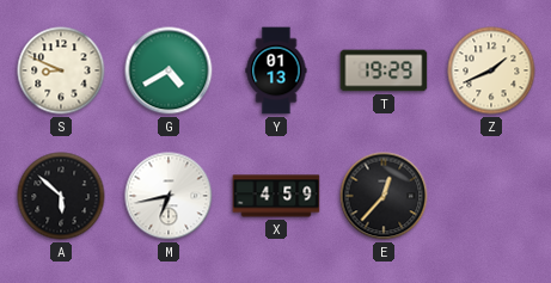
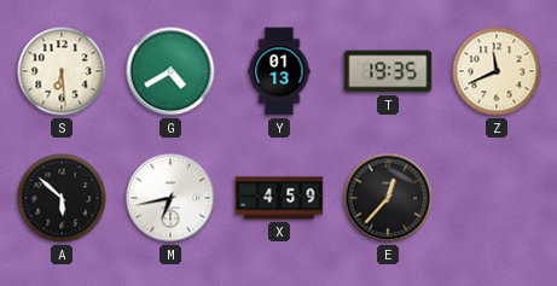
S: 8:49 -> 6:29
T: 19:29 -> 19:35
Z: 1:41 -> 11:41
